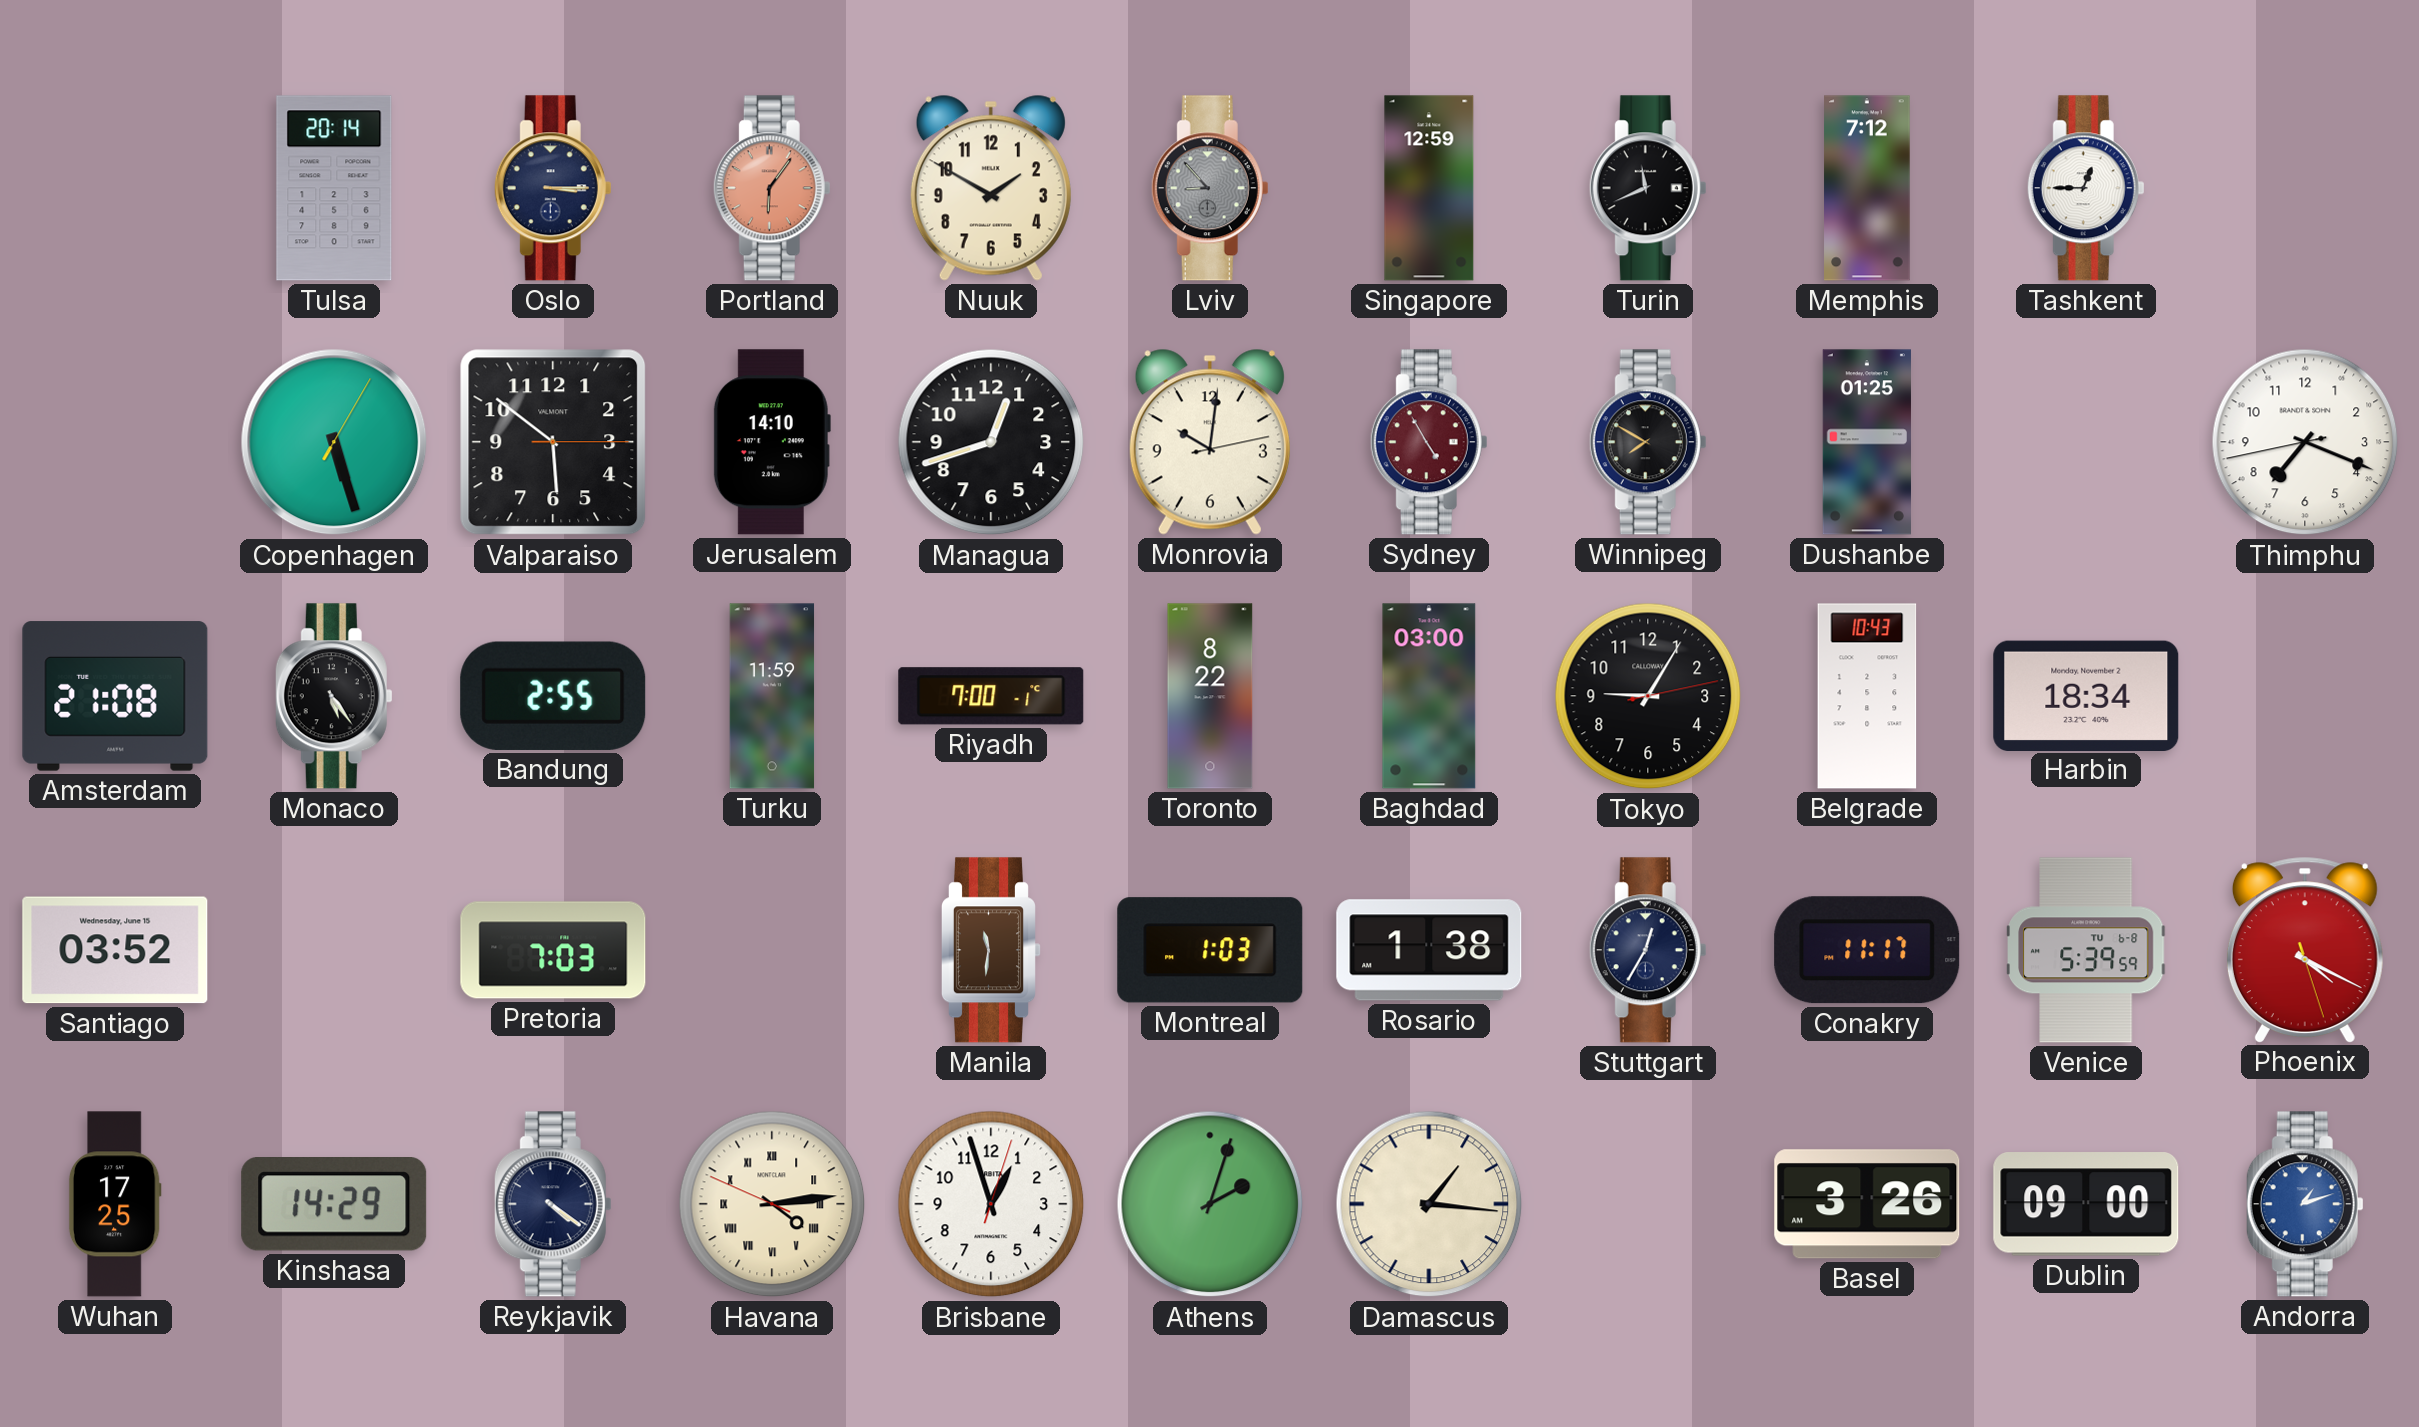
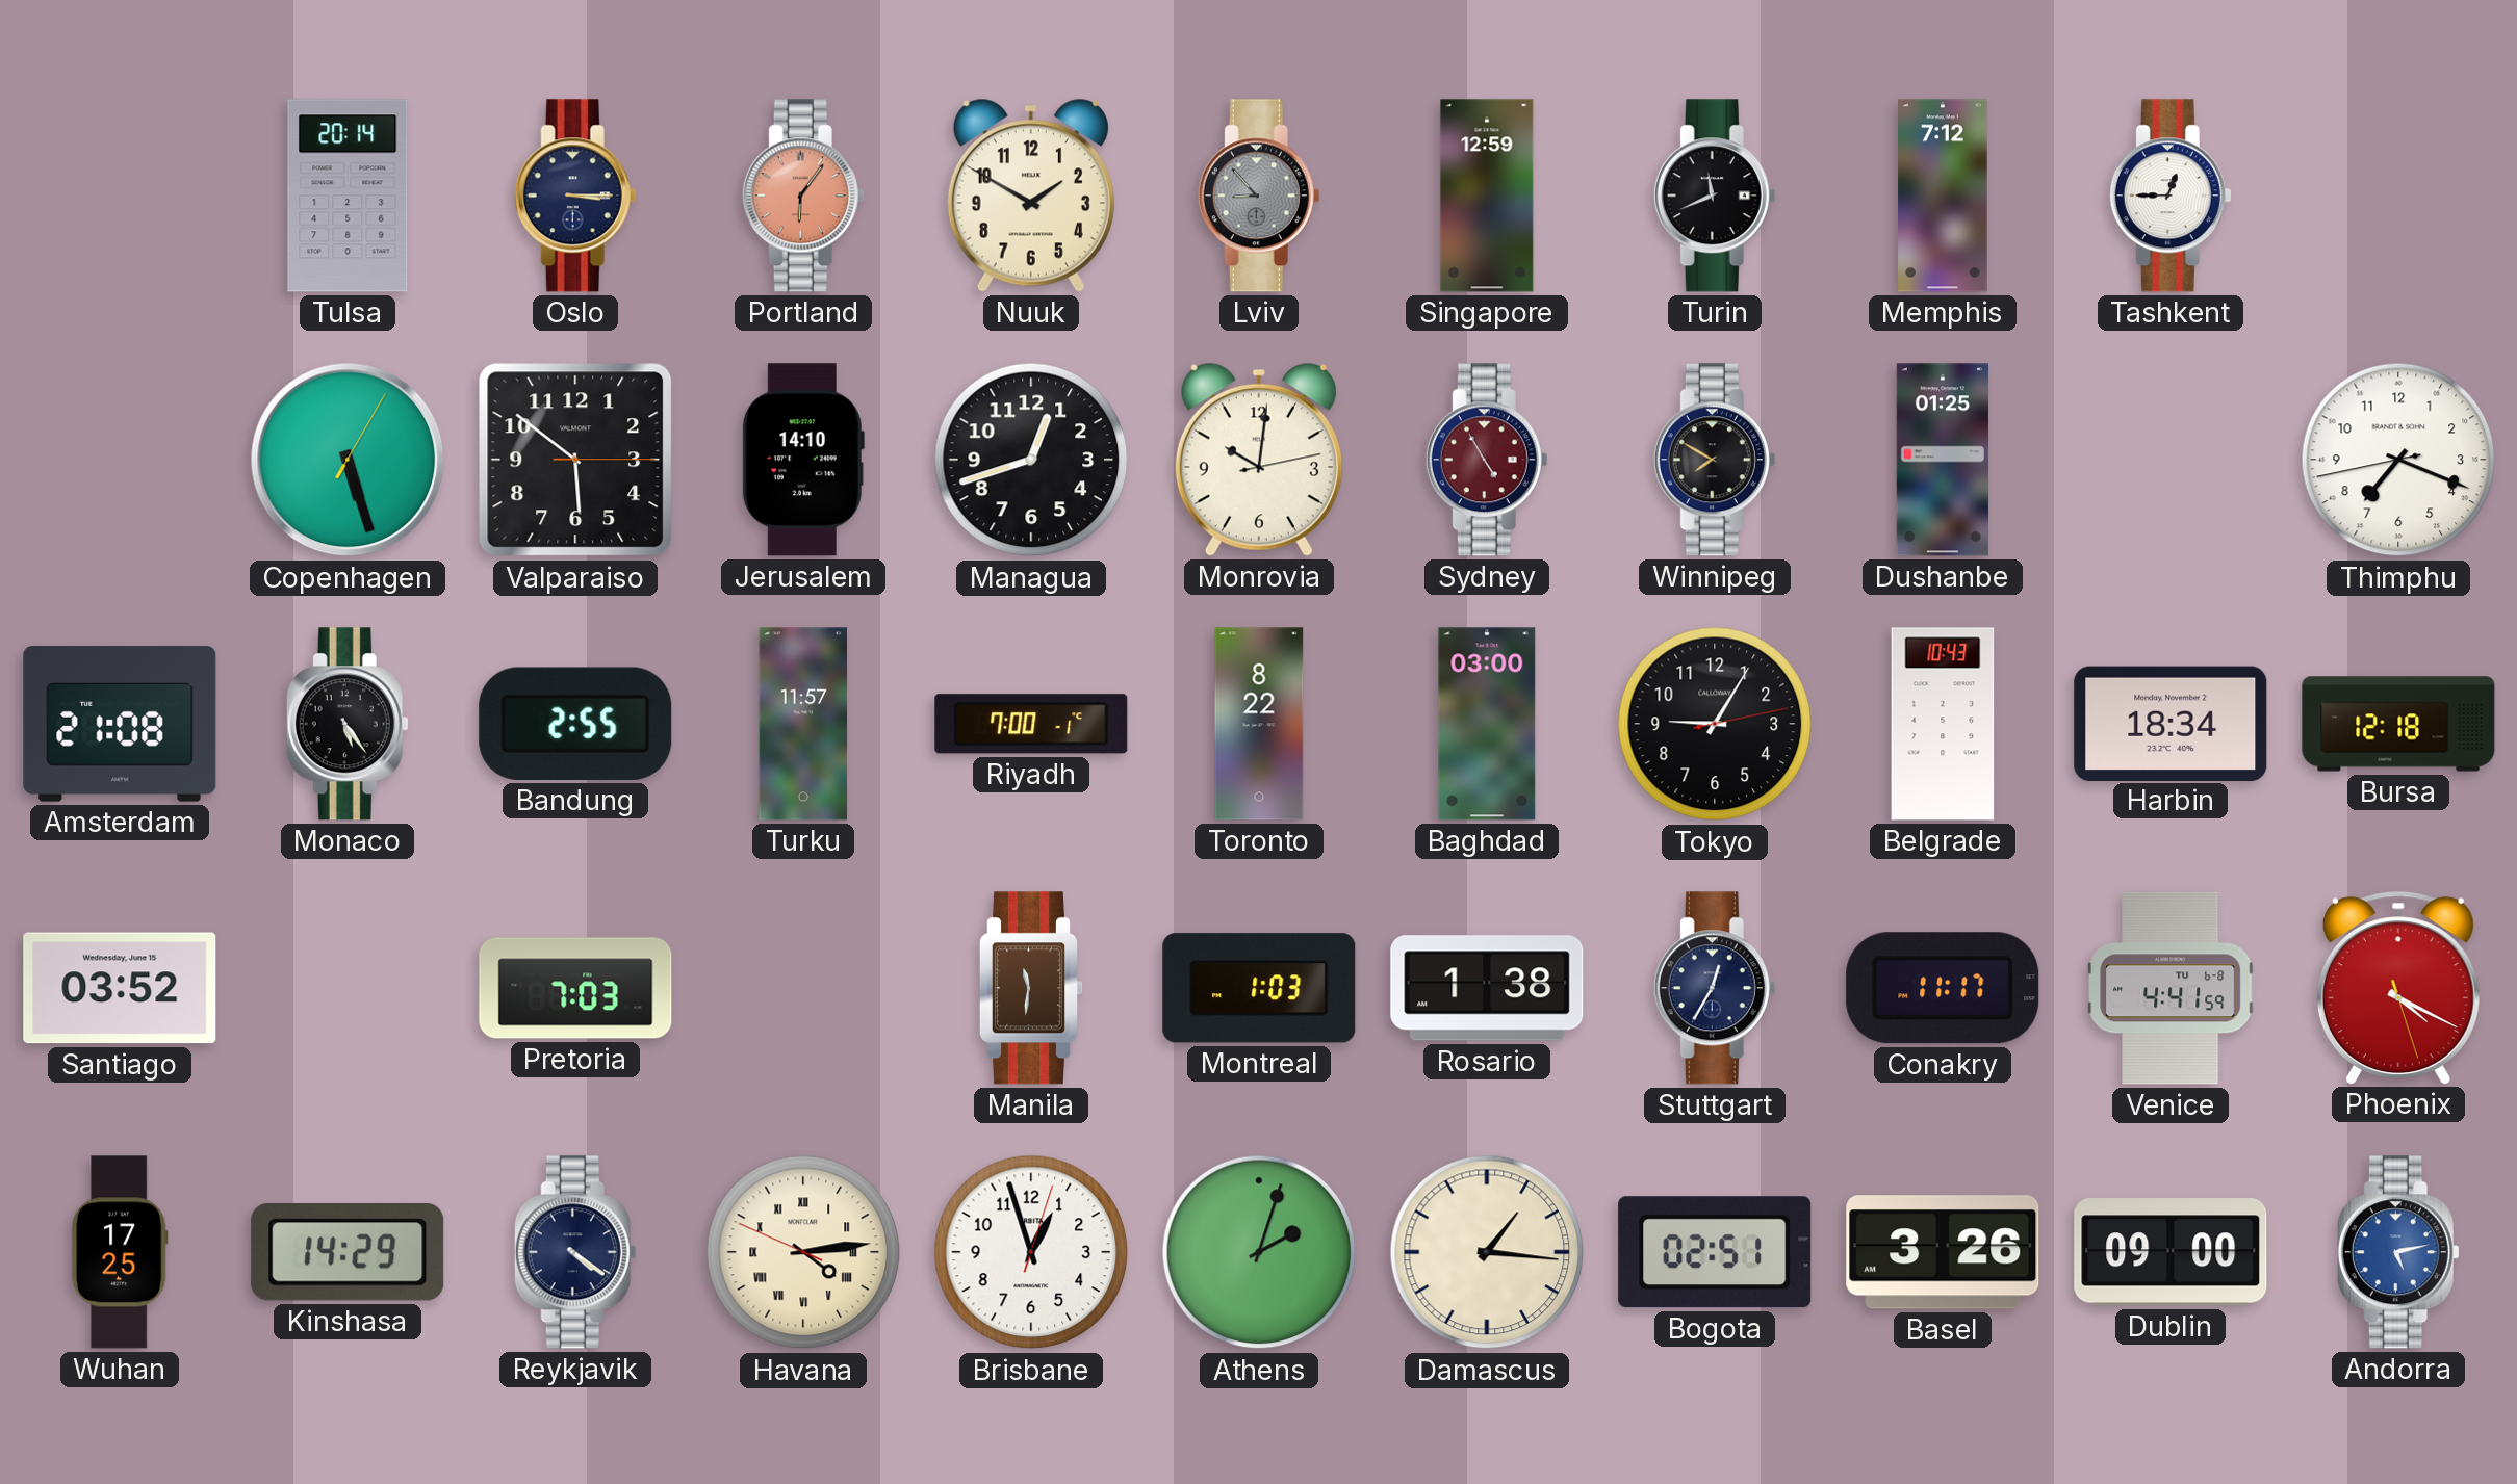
Turku: 11:59 -> 11:57
Bursa: none -> 12:18
Venice: 5:39 -> 4:41
Bogota: none -> 02:51
Andorra: 1:12 -> 5:13
